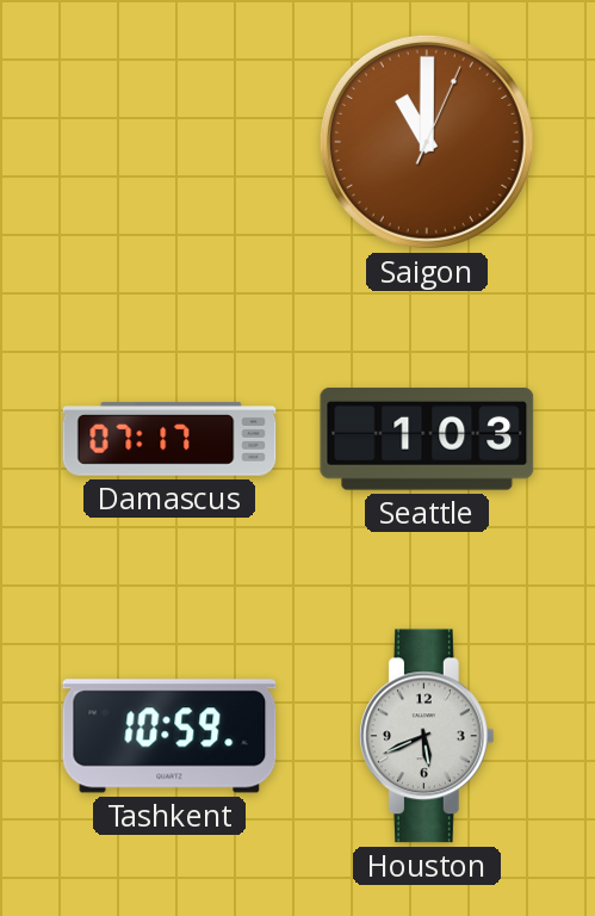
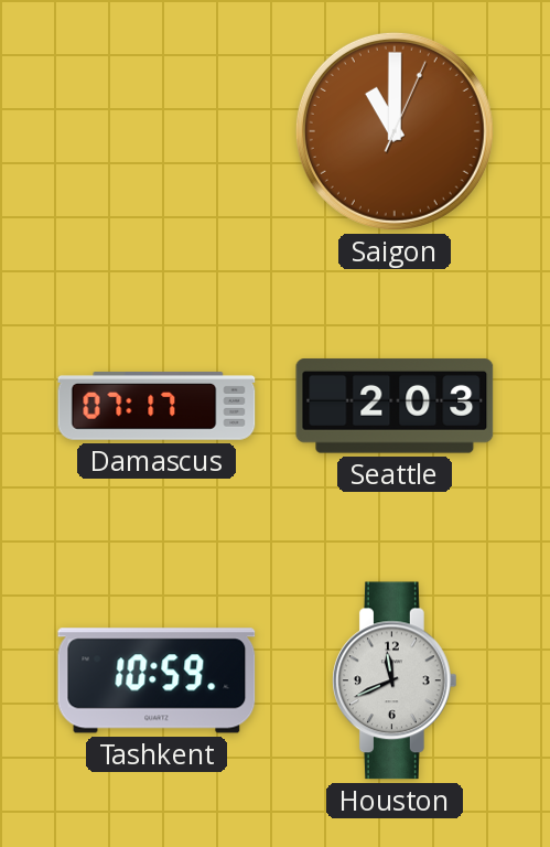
Seattle: 1:03 -> 2:03
Houston: 5:41 -> 11:41
